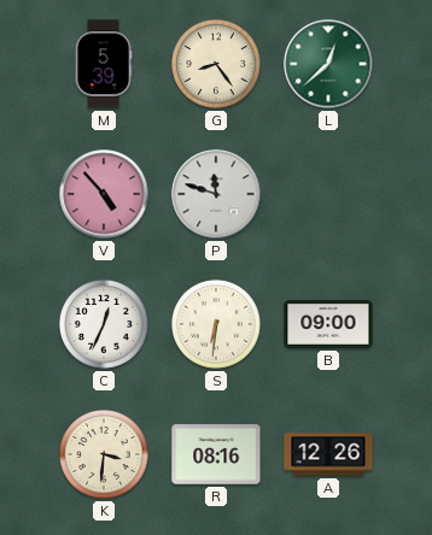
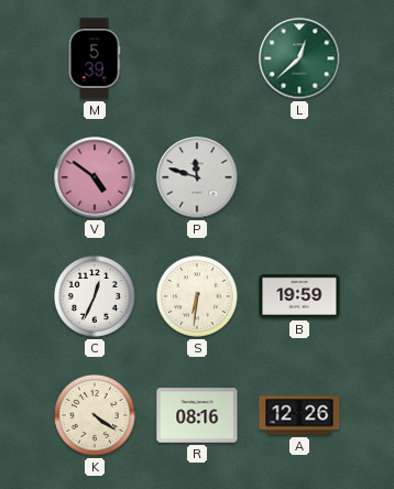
G: 8:24 -> none
V: 4:53 -> 4:51
B: 09:00 -> 19:59
K: 3:31 -> 4:21
